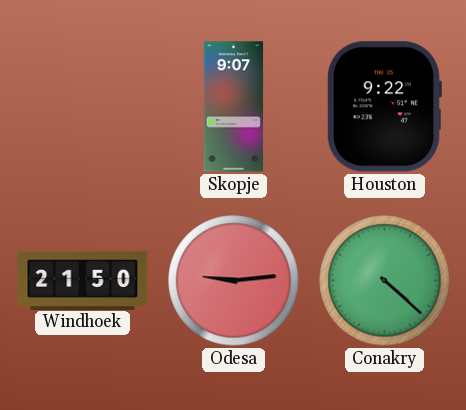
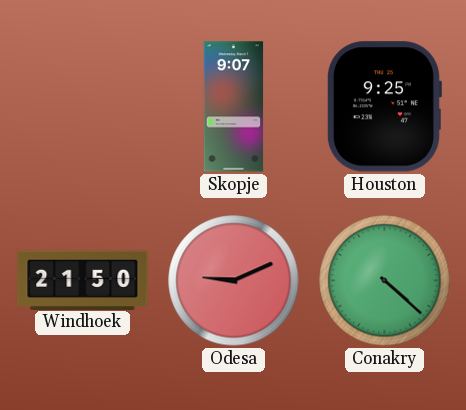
Houston: 9:22 -> 9:25
Odesa: 9:14 -> 9:11
